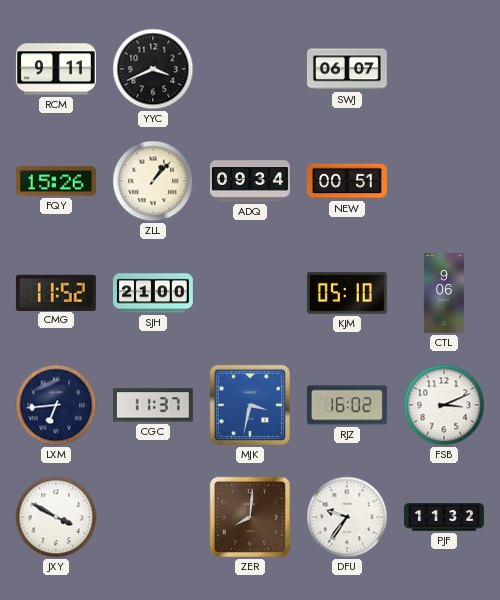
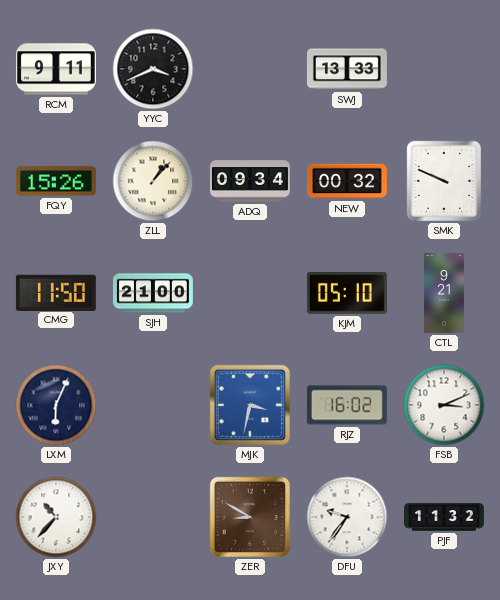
SWJ: 06:07 -> 13:33
NEW: 00:51 -> 00:32
SMK: none -> 9:49
CMG: 11:52 -> 11:50
CTL: 9:06 -> 9:21
LXM: 6:44 -> 6:04
CGC: 11:37 -> none
JXY: 3:50 -> 10:37
ZER: 8:01 -> 8:50
